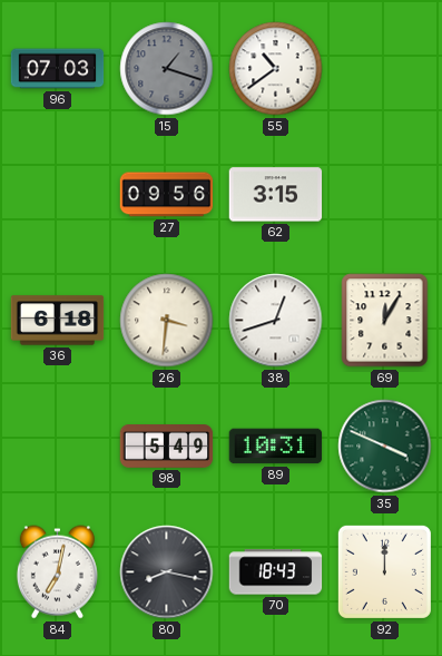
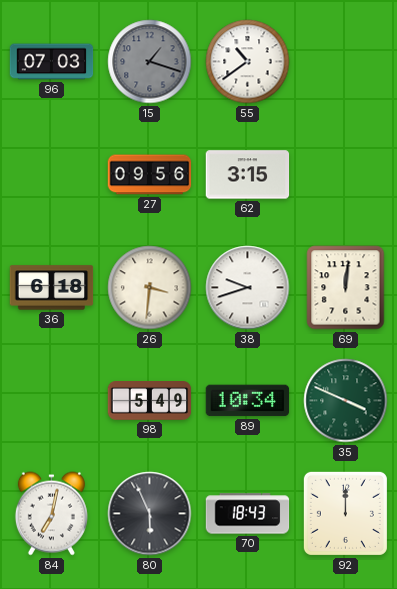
38: 12:42 -> 9:42
69: 12:05 -> 12:01
89: 10:31 -> 10:34
80: 8:17 -> 5:56
